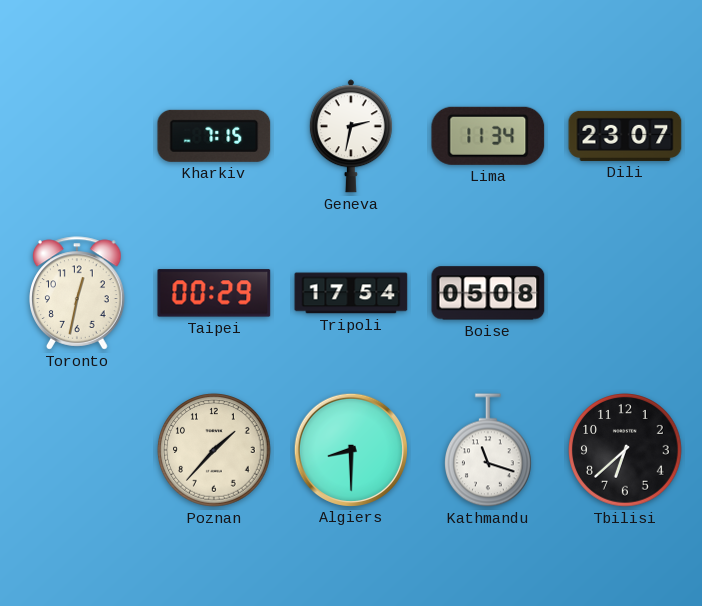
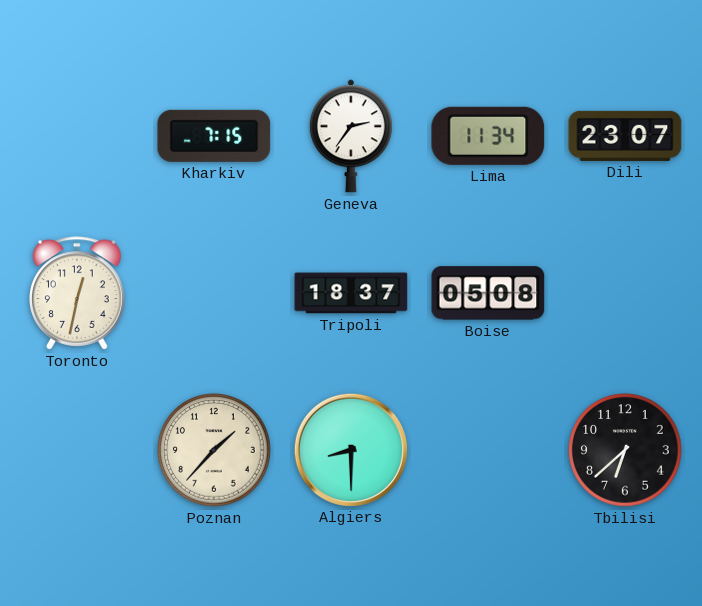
Geneva: 2:32 -> 2:36
Taipei: 00:29 -> none
Tripoli: 17:54 -> 18:37
Kathmandu: 11:18 -> none
